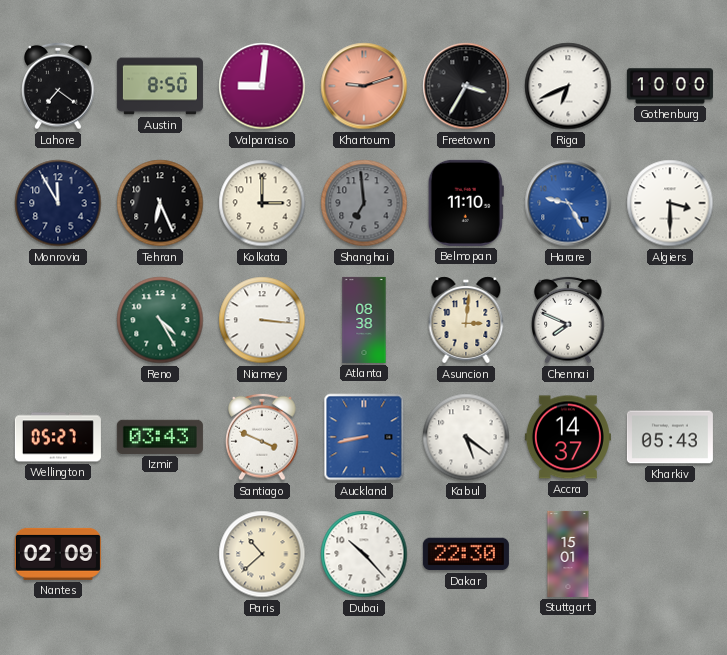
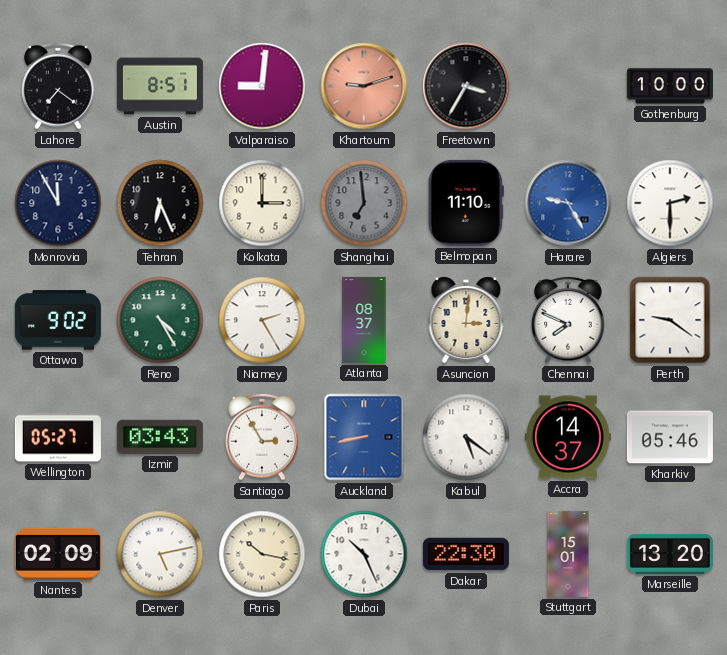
Austin: 8:50 -> 8:51
Riga: 6:41 -> none
Algiers: 3:30 -> 2:30
Ottawa: none -> 9:02
Niamey: 3:16 -> 2:25
Atlanta: 08:38 -> 08:37
Perth: none -> 9:21
Santiago: 3:49 -> 2:55
Kharkiv: 05:43 -> 05:46
Denver: none -> 5:13
Paris: 10:38 -> 10:17
Dubai: 10:23 -> 10:26
Marseille: none -> 13:20
